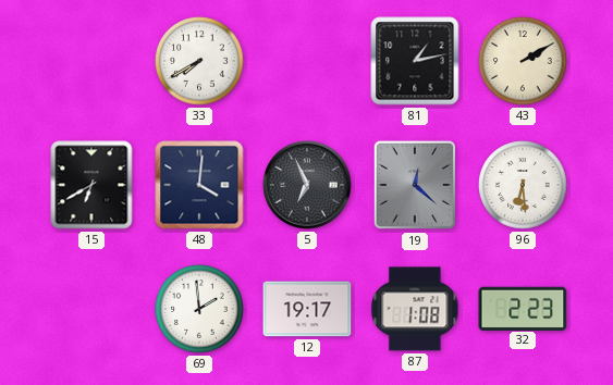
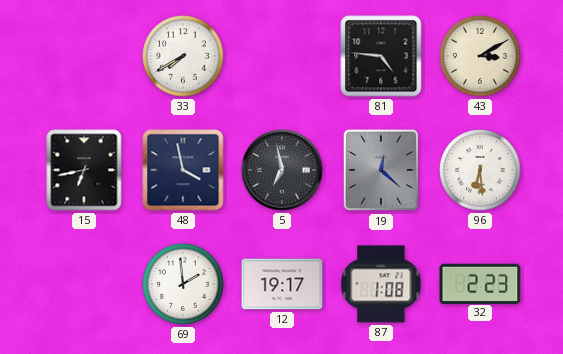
81: 1:13 -> 4:46
43: 2:10 -> 3:10
15: 6:40 -> 6:43
48: 4:01 -> 3:58
5: 6:56 -> 6:58
